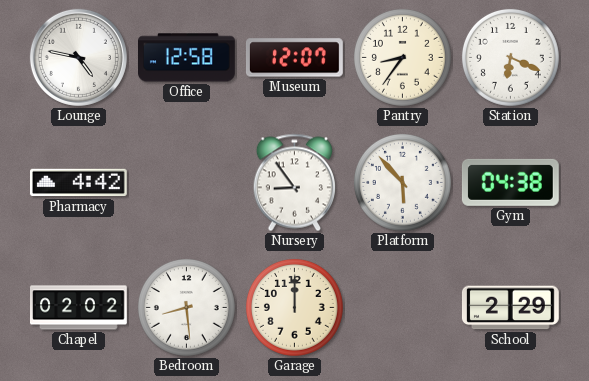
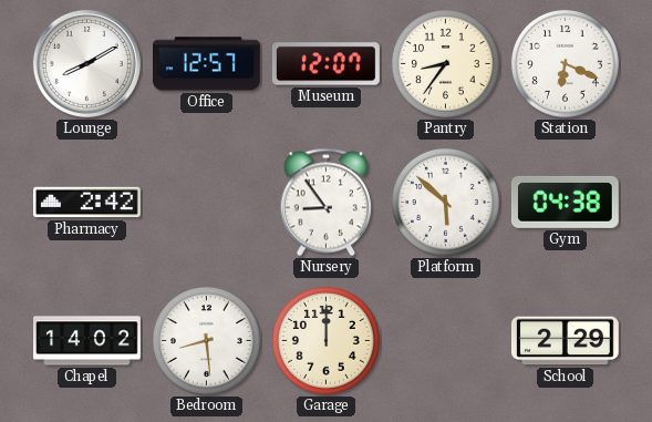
Lounge: 4:47 -> 8:10
Office: 12:58 -> 12:57
Pharmacy: 4:42 -> 2:42
Platform: 5:53 -> 5:52
Chapel: 02:02 -> 14:02
